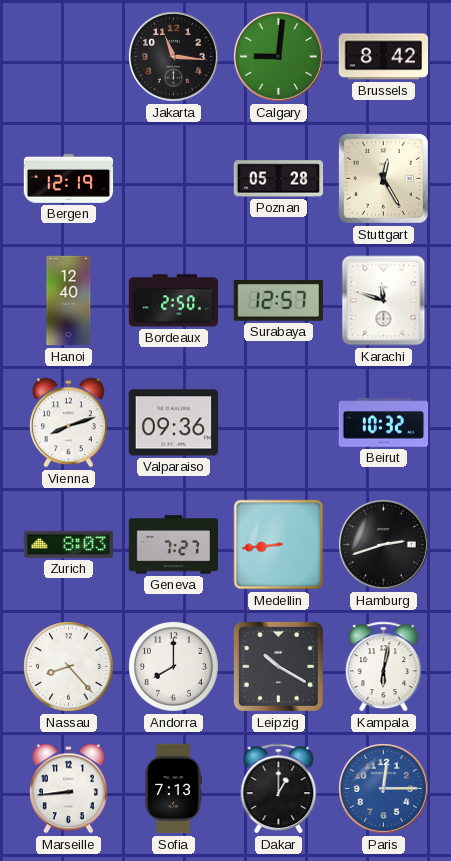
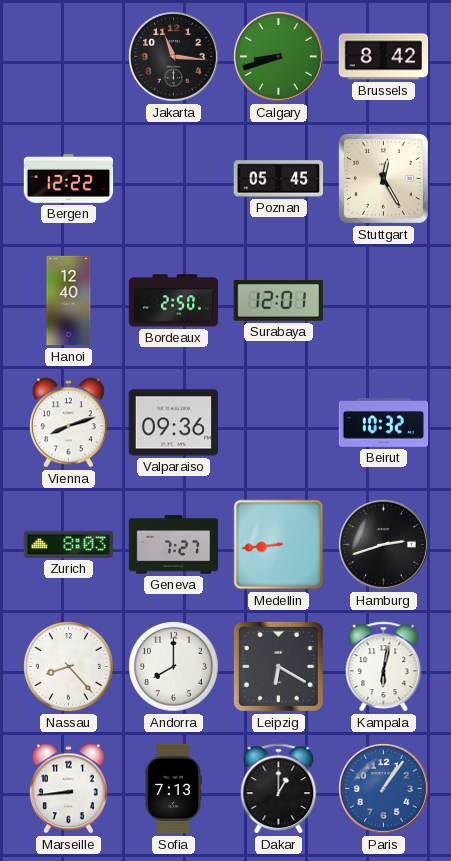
Calgary: 9:01 -> 8:42
Bergen: 12:19 -> 12:22
Poznan: 05:28 -> 05:45
Surabaya: 12:57 -> 12:01
Karachi: 11:48 -> none
Leipzig: 10:20 -> 6:20
Paris: 12:15 -> 1:06
